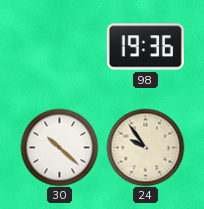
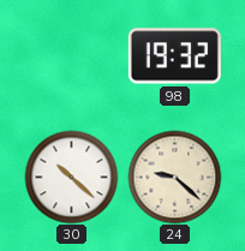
98: 19:36 -> 19:32
24: 9:54 -> 9:22
